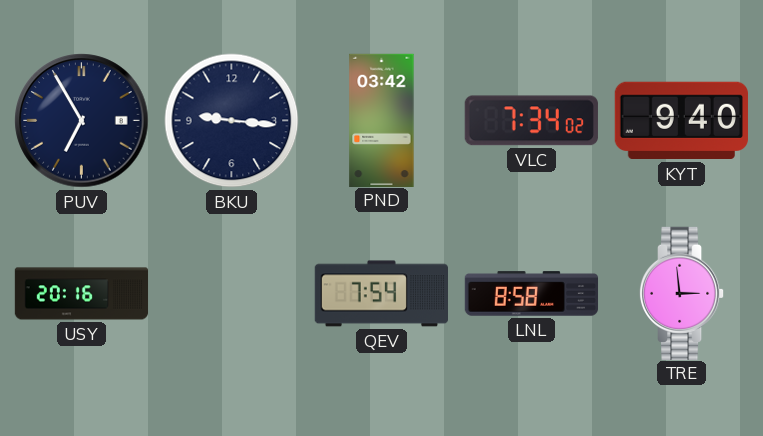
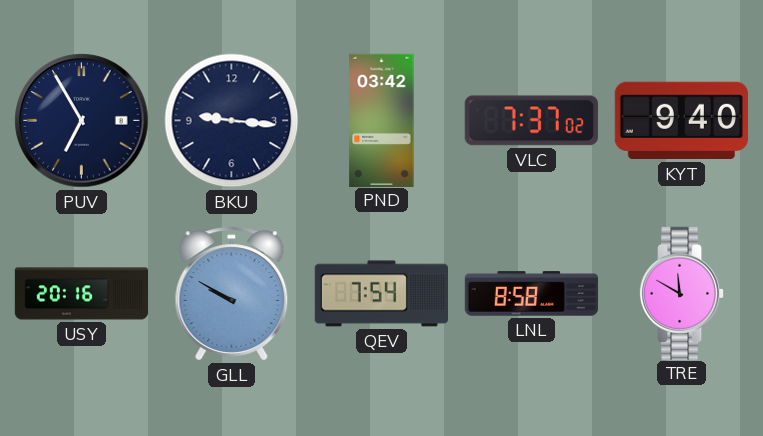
VLC: 7:34 -> 7:37
GLL: none -> 9:50
TRE: 2:59 -> 11:50
